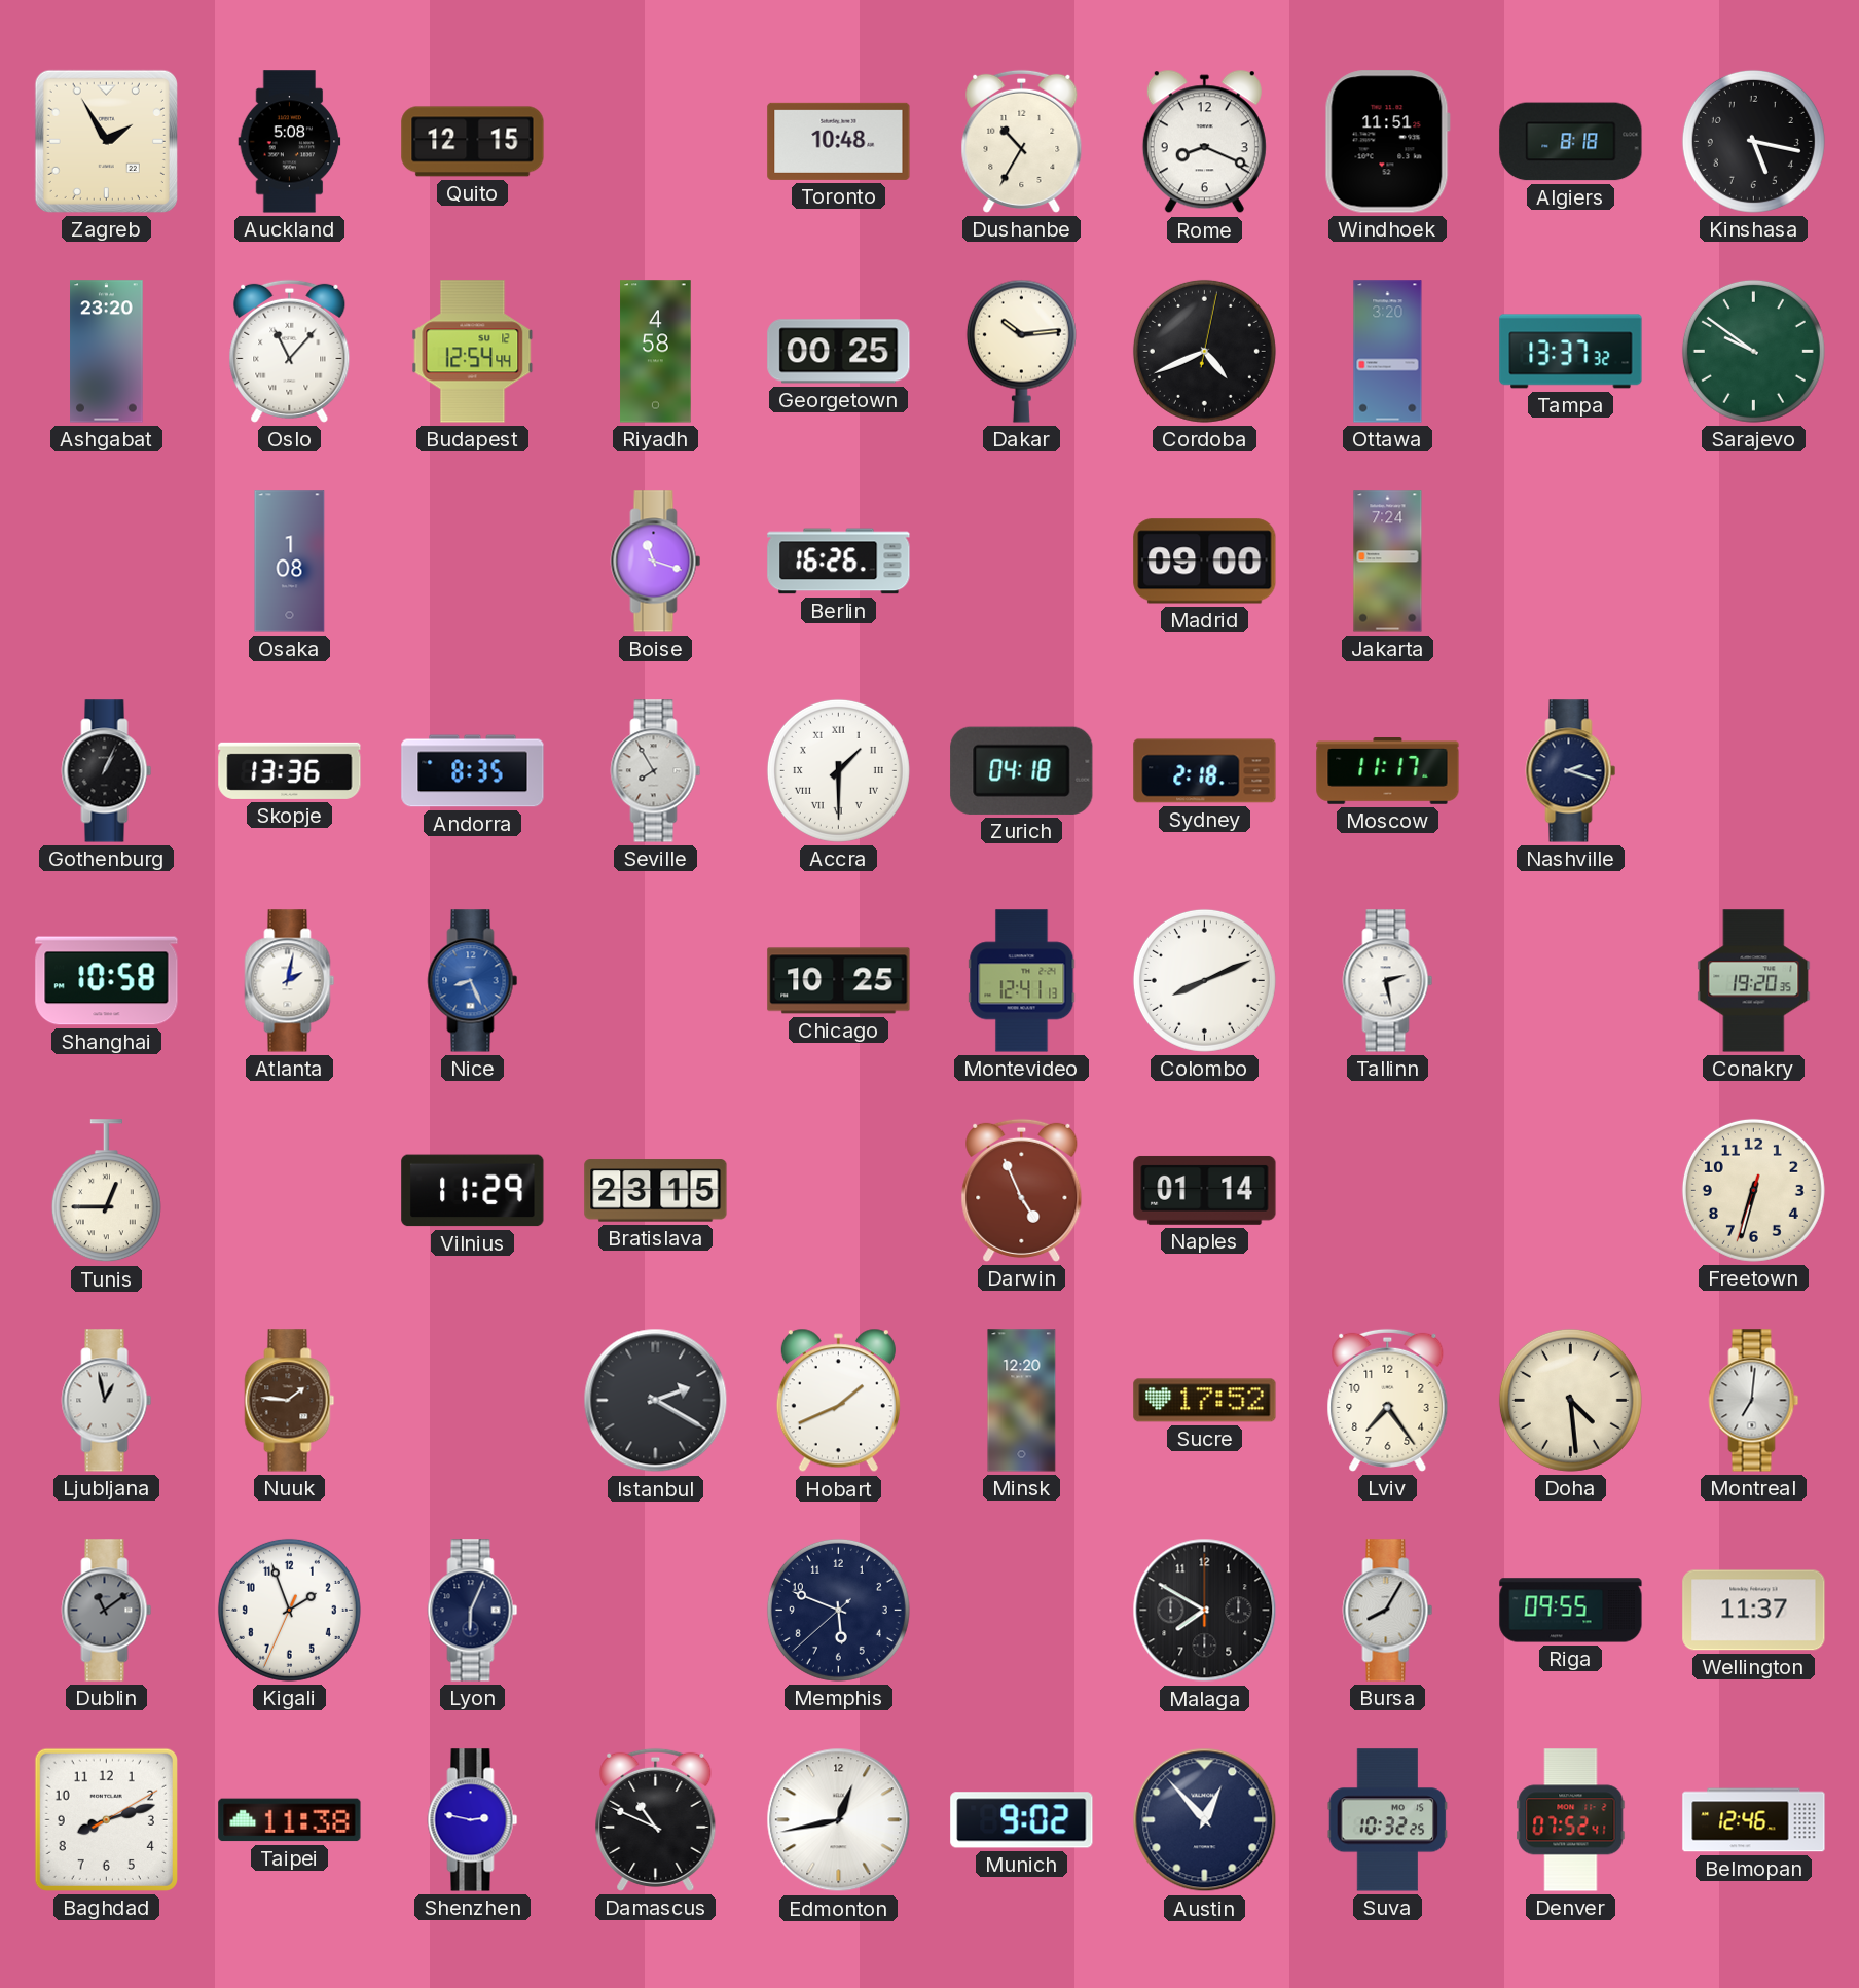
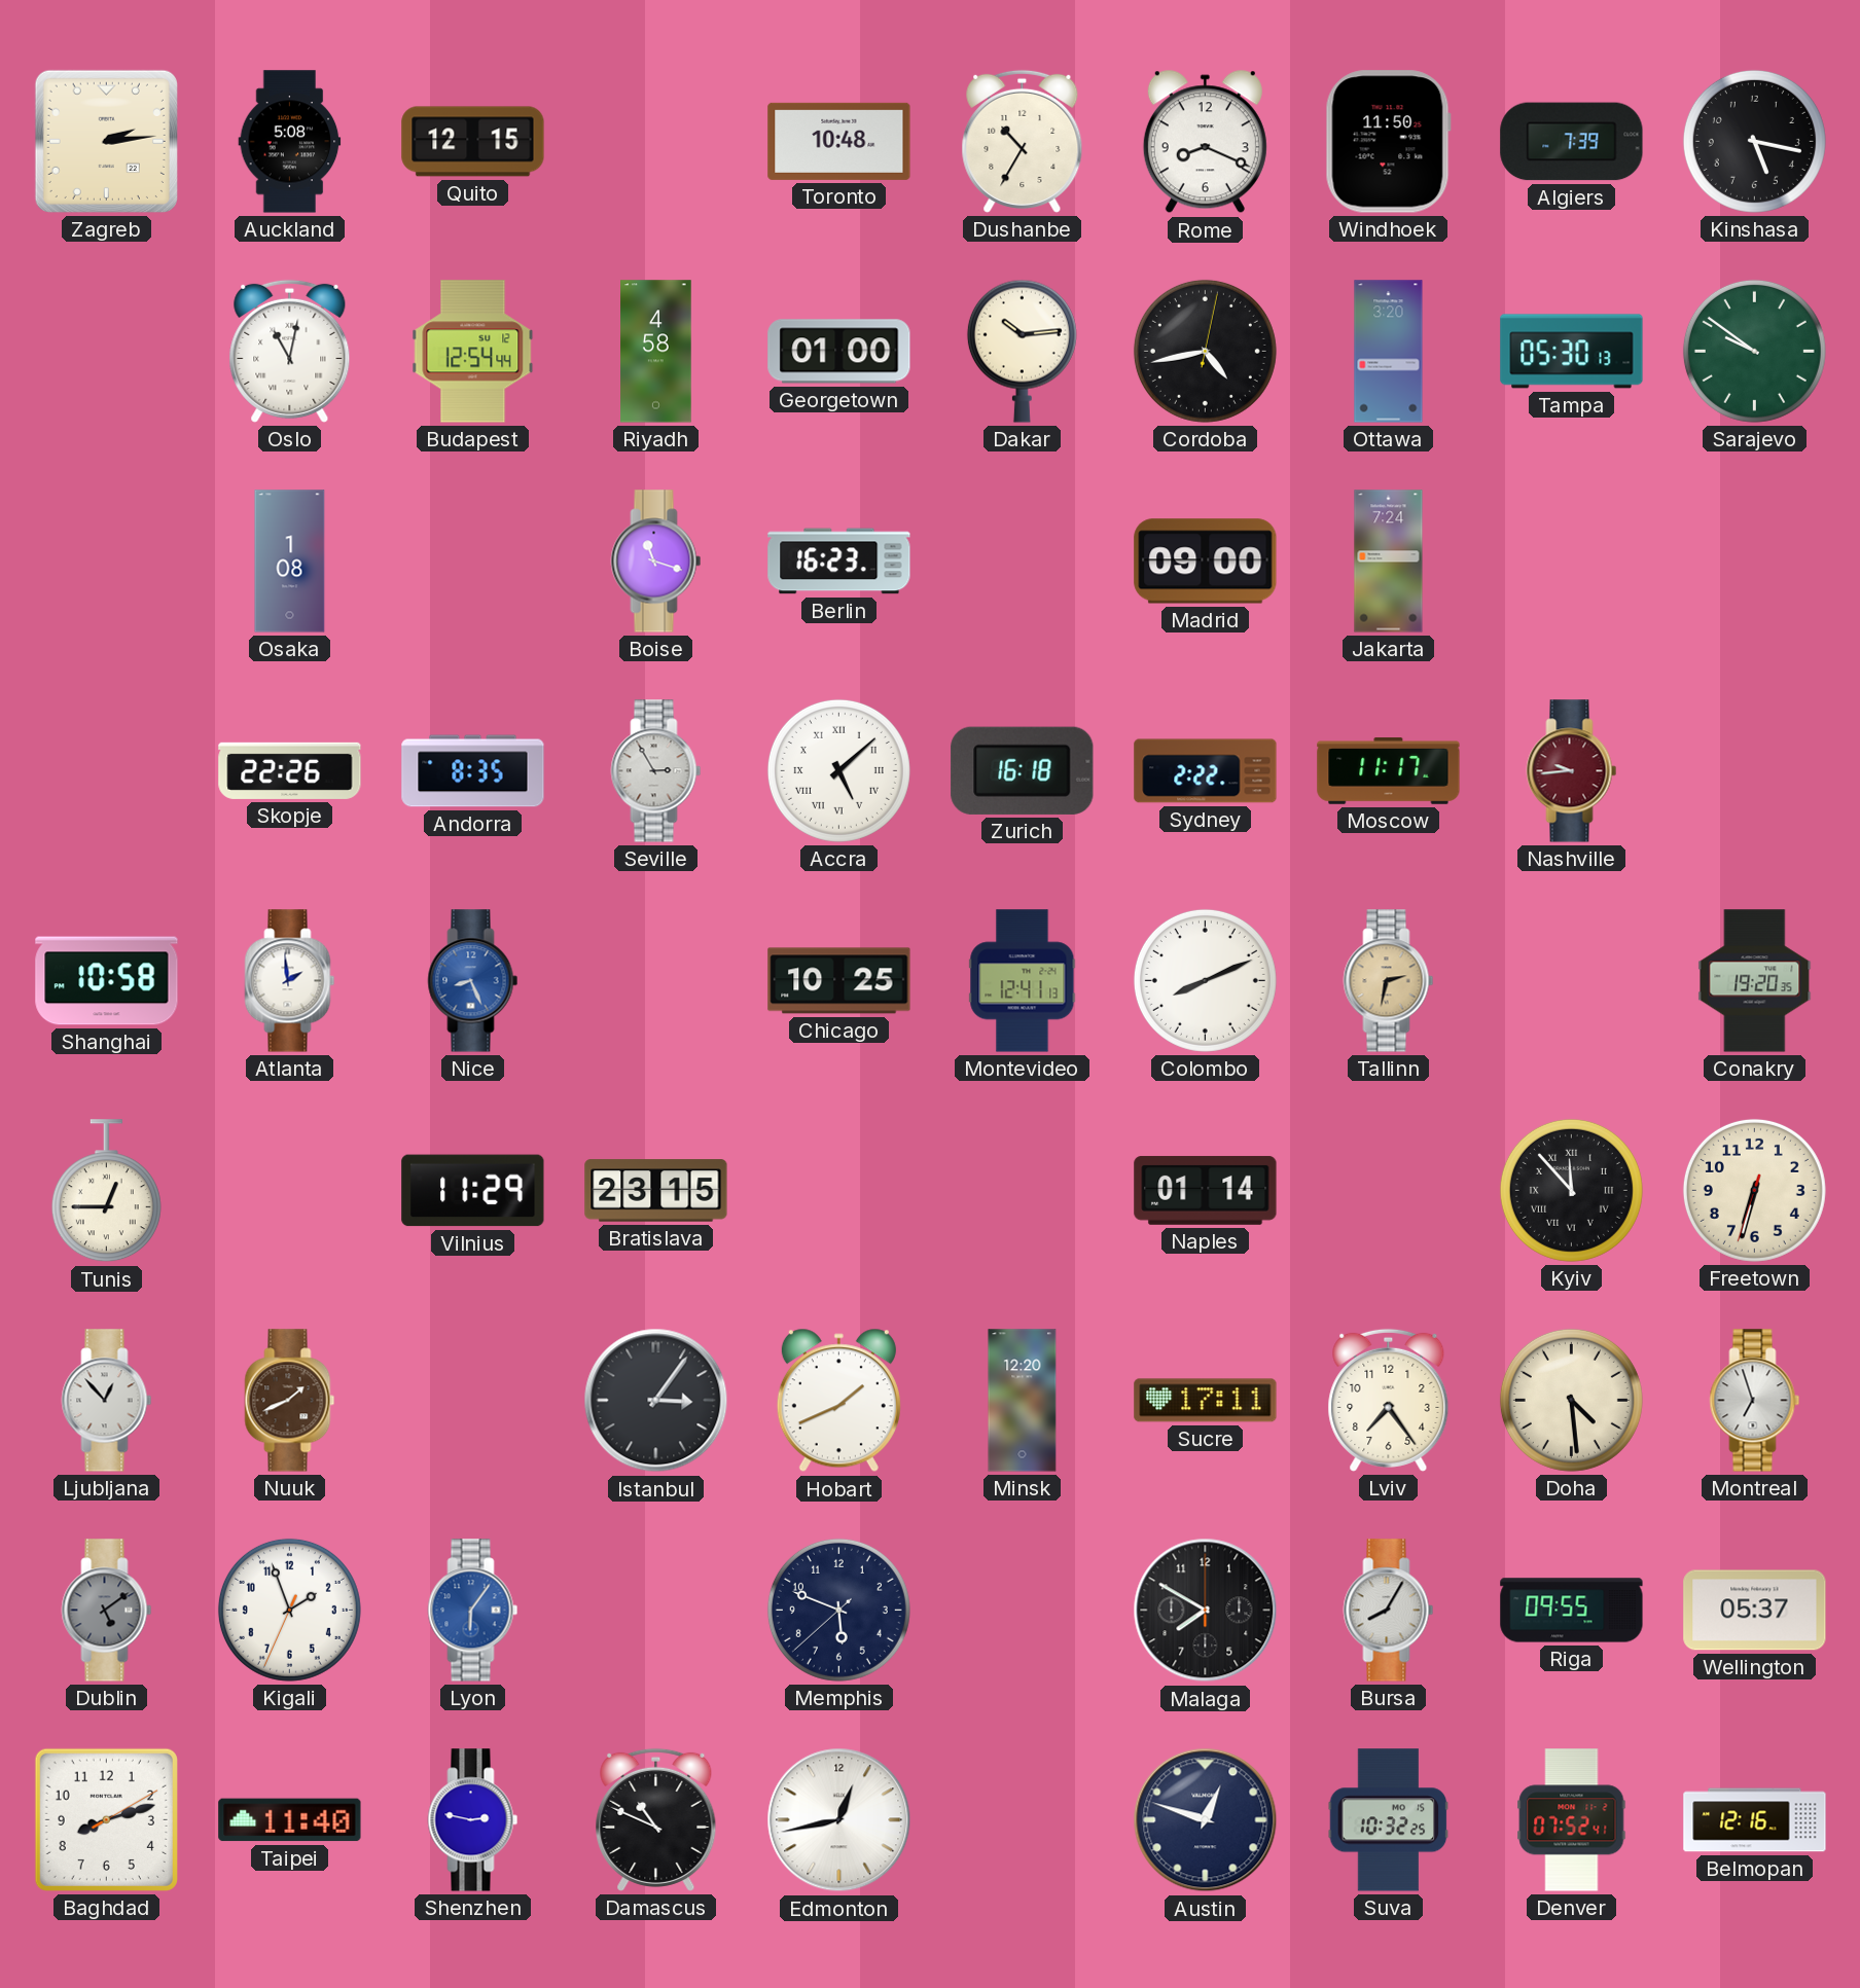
Zagreb: 1:55 -> 2:14
Windhoek: 11:51 -> 11:50
Algiers: 8:18 -> 7:39
Ashgabat: 23:20 -> none
Oslo: 11:07 -> 11:02
Georgetown: 00:25 -> 01:00
Cordoba: 4:41 -> 4:43
Tampa: 13:37 -> 05:30
Berlin: 16:26 -> 16:23
Gothenburg: 1:04 -> none
Skopje: 13:36 -> 22:26
Seville: 7:55 -> 2:55
Accra: 1:30 -> 5:08
Zurich: 04:18 -> 16:18
Sydney: 2:18 -> 2:22
Nashville: 2:18 -> 9:44
Nashville dial: navy -> burgundy
Atlanta: 2:02 -> 1:59
Tallinn: 2:28 -> 2:32
Tallinn dial: white -> champagne
Darwin: 4:56 -> none
Kyiv: none -> 11:53
Ljubljana: 12:58 -> 12:53
Nuuk: 1:46 -> 1:41
Istanbul: 2:20 -> 3:06
Sucre: 17:52 -> 17:11
Montreal: 7:01 -> 6:57
Dublin: 11:09 -> 5:09
Lyon: 6:04 -> 6:06
Lyon dial: navy -> blue
Wellington: 11:37 -> 05:37
Taipei: 11:38 -> 11:40
Munich: 9:02 -> none
Austin: 12:53 -> 12:48
Belmopan: 12:46 -> 12:16
